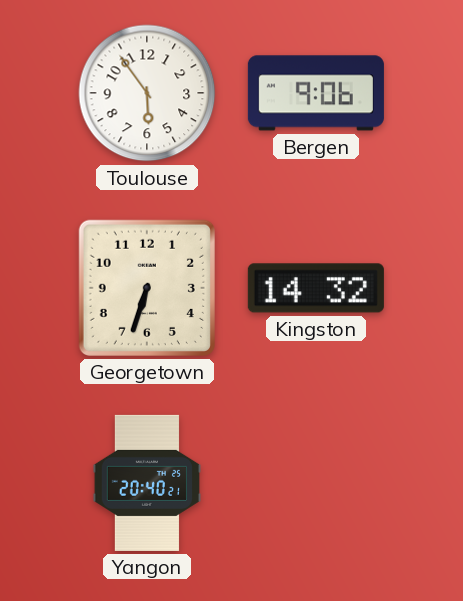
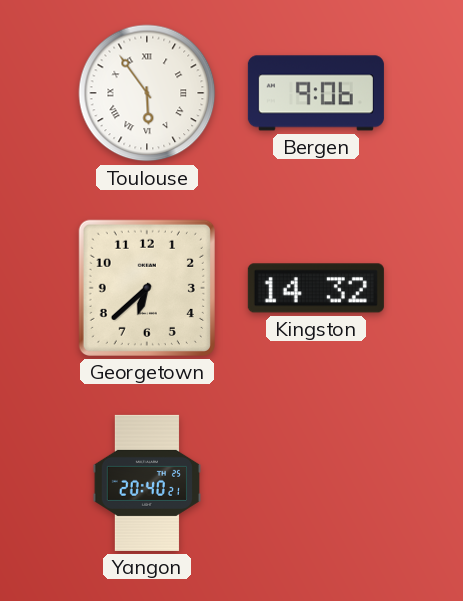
Toulouse numerals: Arabic -> Roman
Georgetown: 6:33 -> 6:38
